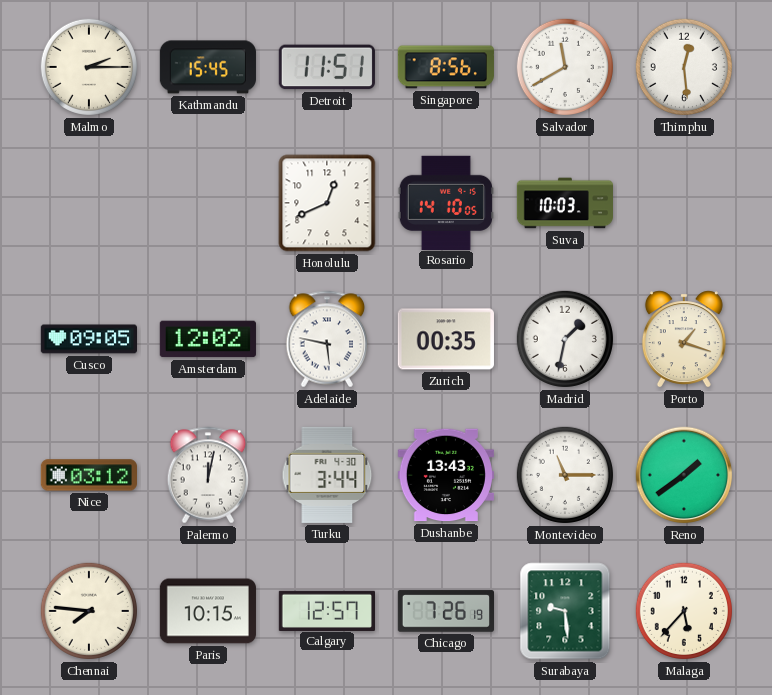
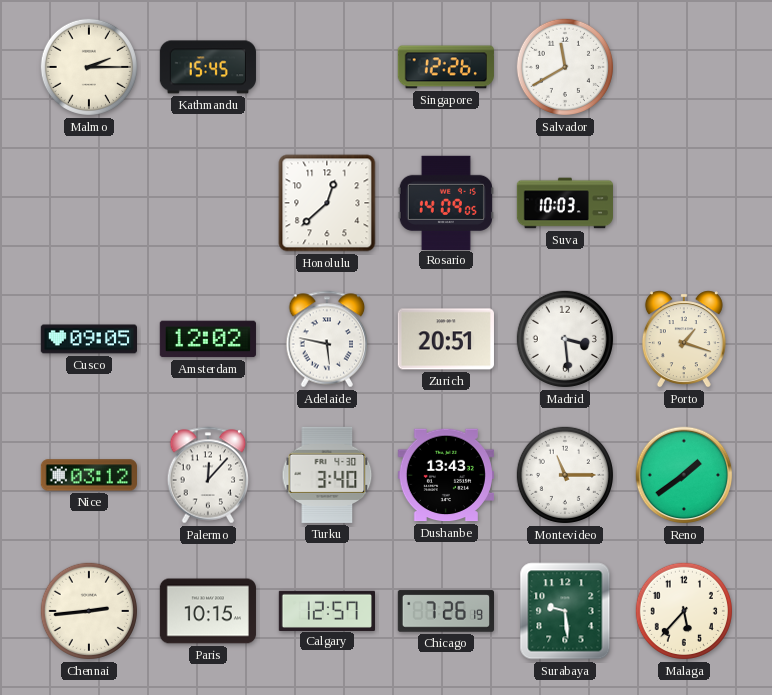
Detroit: 11:51 -> none
Singapore: 8:56 -> 12:26
Thimphu: 12:29 -> none
Honolulu: 12:41 -> 12:38
Rosario: 14:10 -> 14:09
Zurich: 00:35 -> 20:51
Madrid: 1:32 -> 3:29
Palermo: 12:02 -> 12:07
Turku: 3:44 -> 3:40
Chennai: 7:46 -> 2:44
